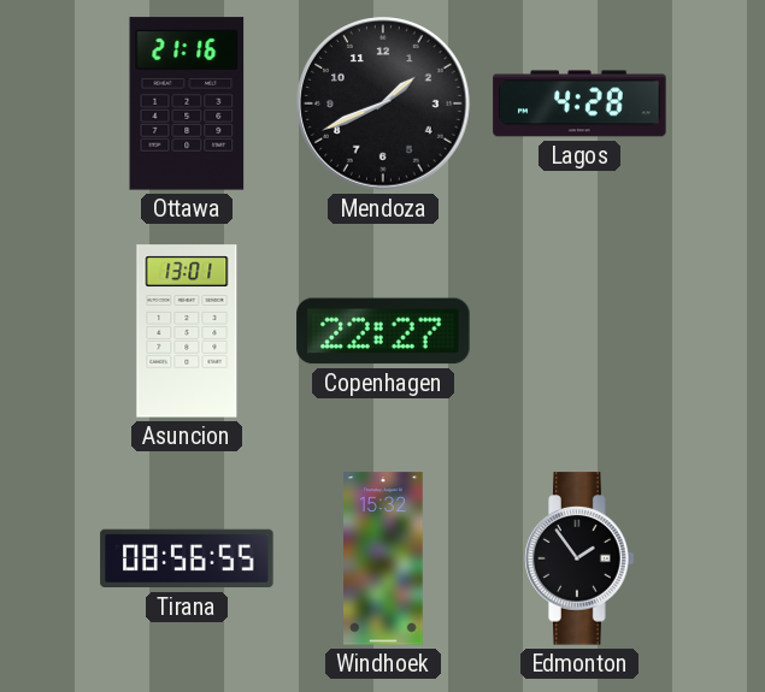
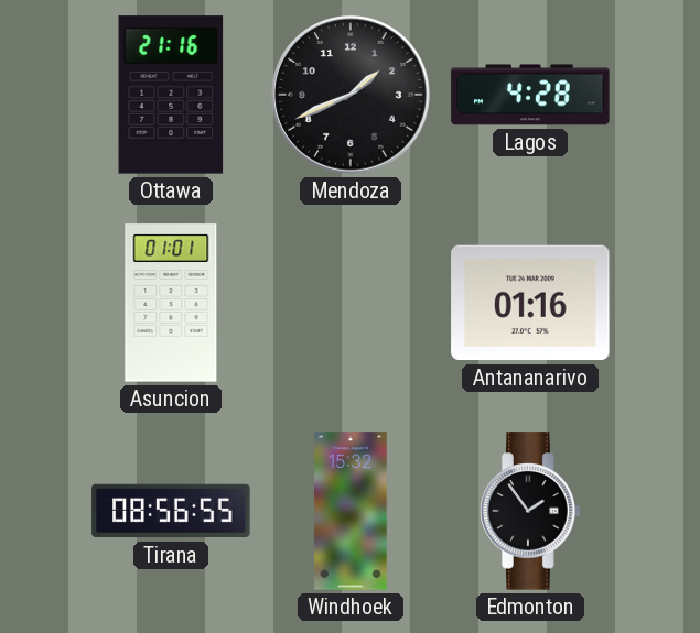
Asuncion: 13:01 -> 01:01
Copenhagen: 22:27 -> none
Antananarivo: none -> 01:16
